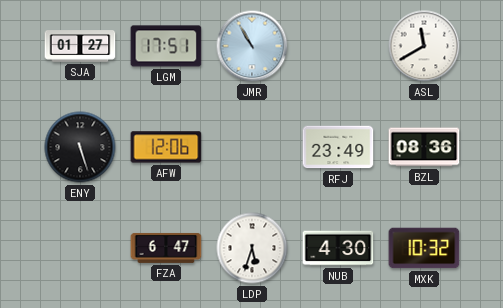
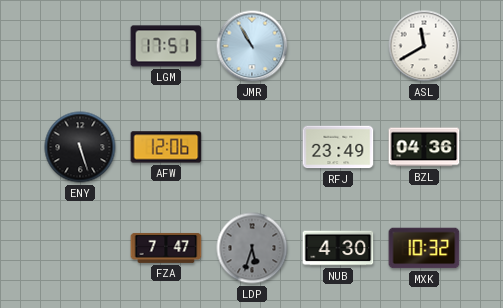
SJA: 01:27 -> none
BZL: 08:36 -> 04:36
FZA: 6:47 -> 7:47
LDP dial: white -> grey
